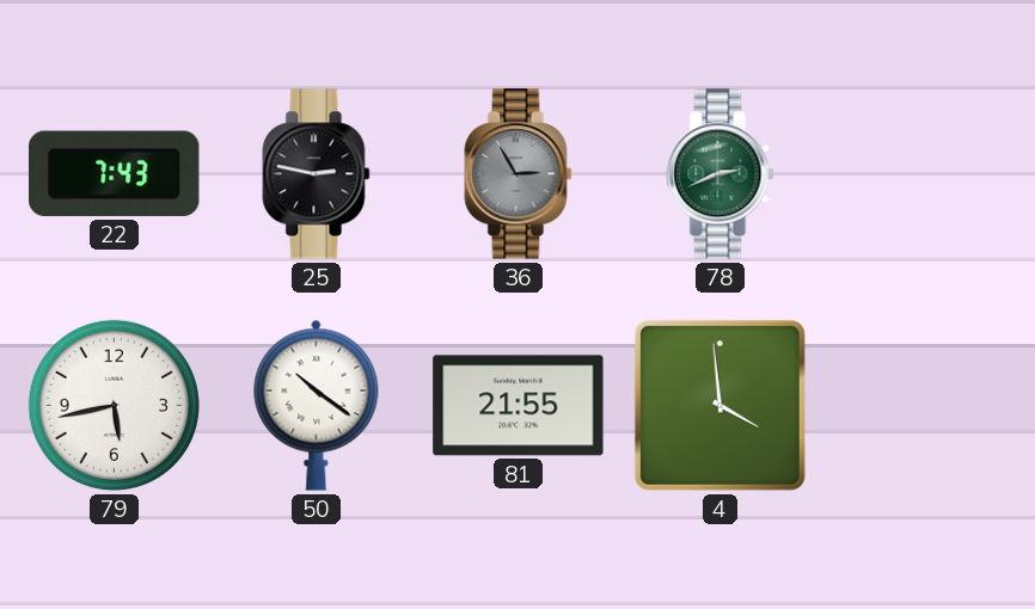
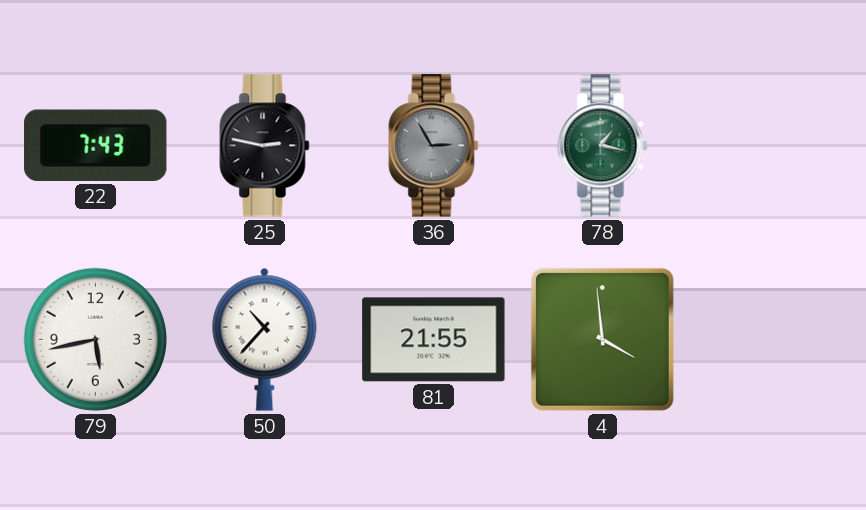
78: 2:41 -> 1:17
50: 10:21 -> 10:37
